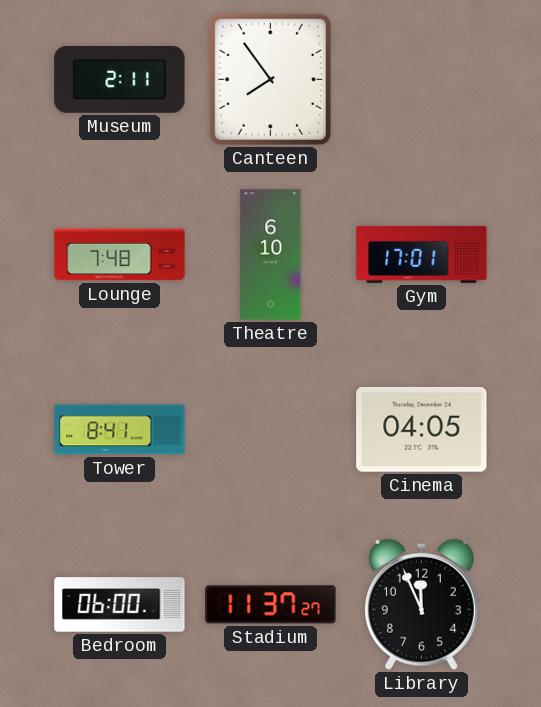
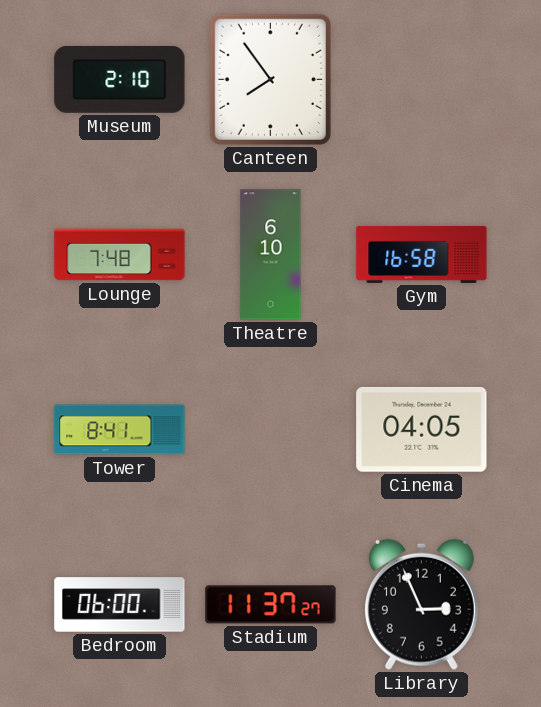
Museum: 2:11 -> 2:10
Gym: 17:01 -> 16:58
Library: 11:56 -> 2:56
